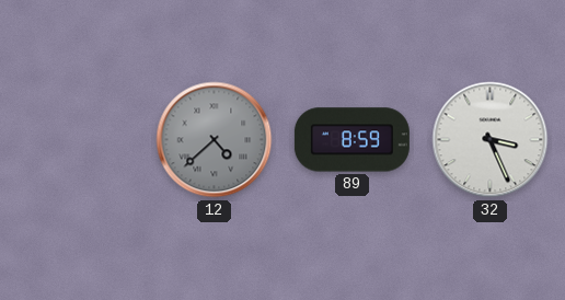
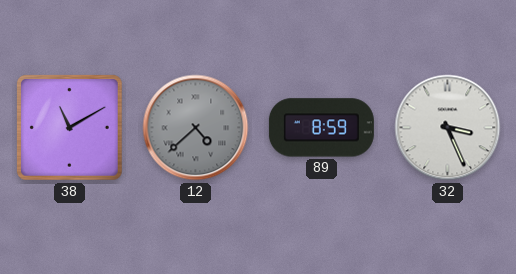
38: none -> 11:10
